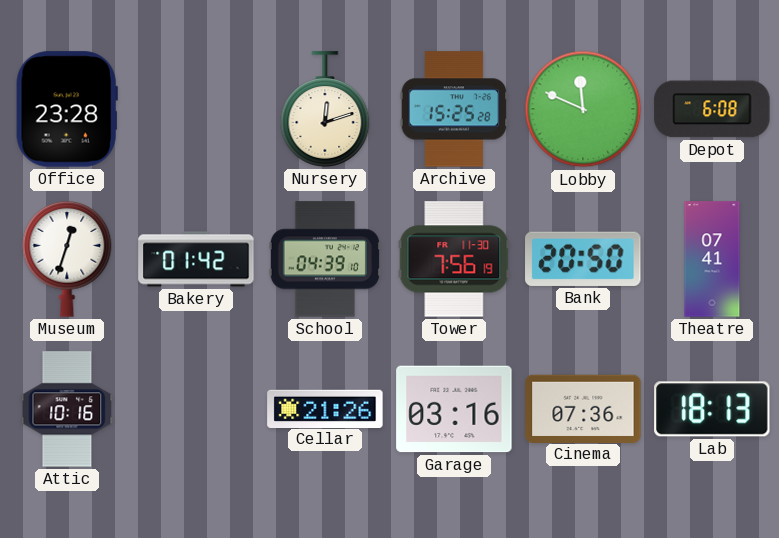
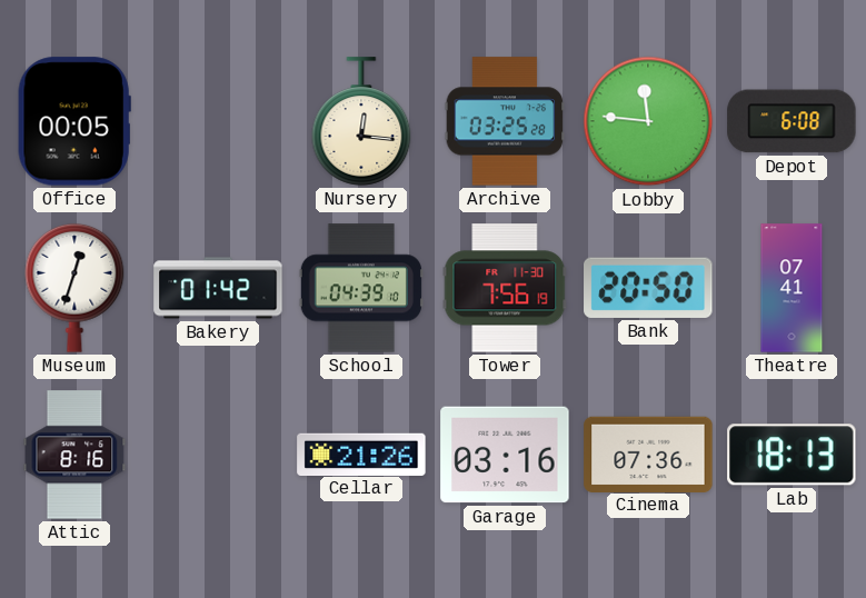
Office: 23:28 -> 00:05
Nursery: 12:12 -> 12:16
Archive: 15:25 -> 03:25
Lobby: 11:49 -> 11:46
Attic: 10:16 -> 8:16
